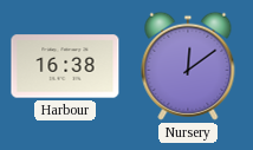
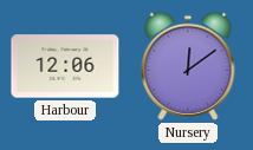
Harbour: 16:38 -> 12:06
